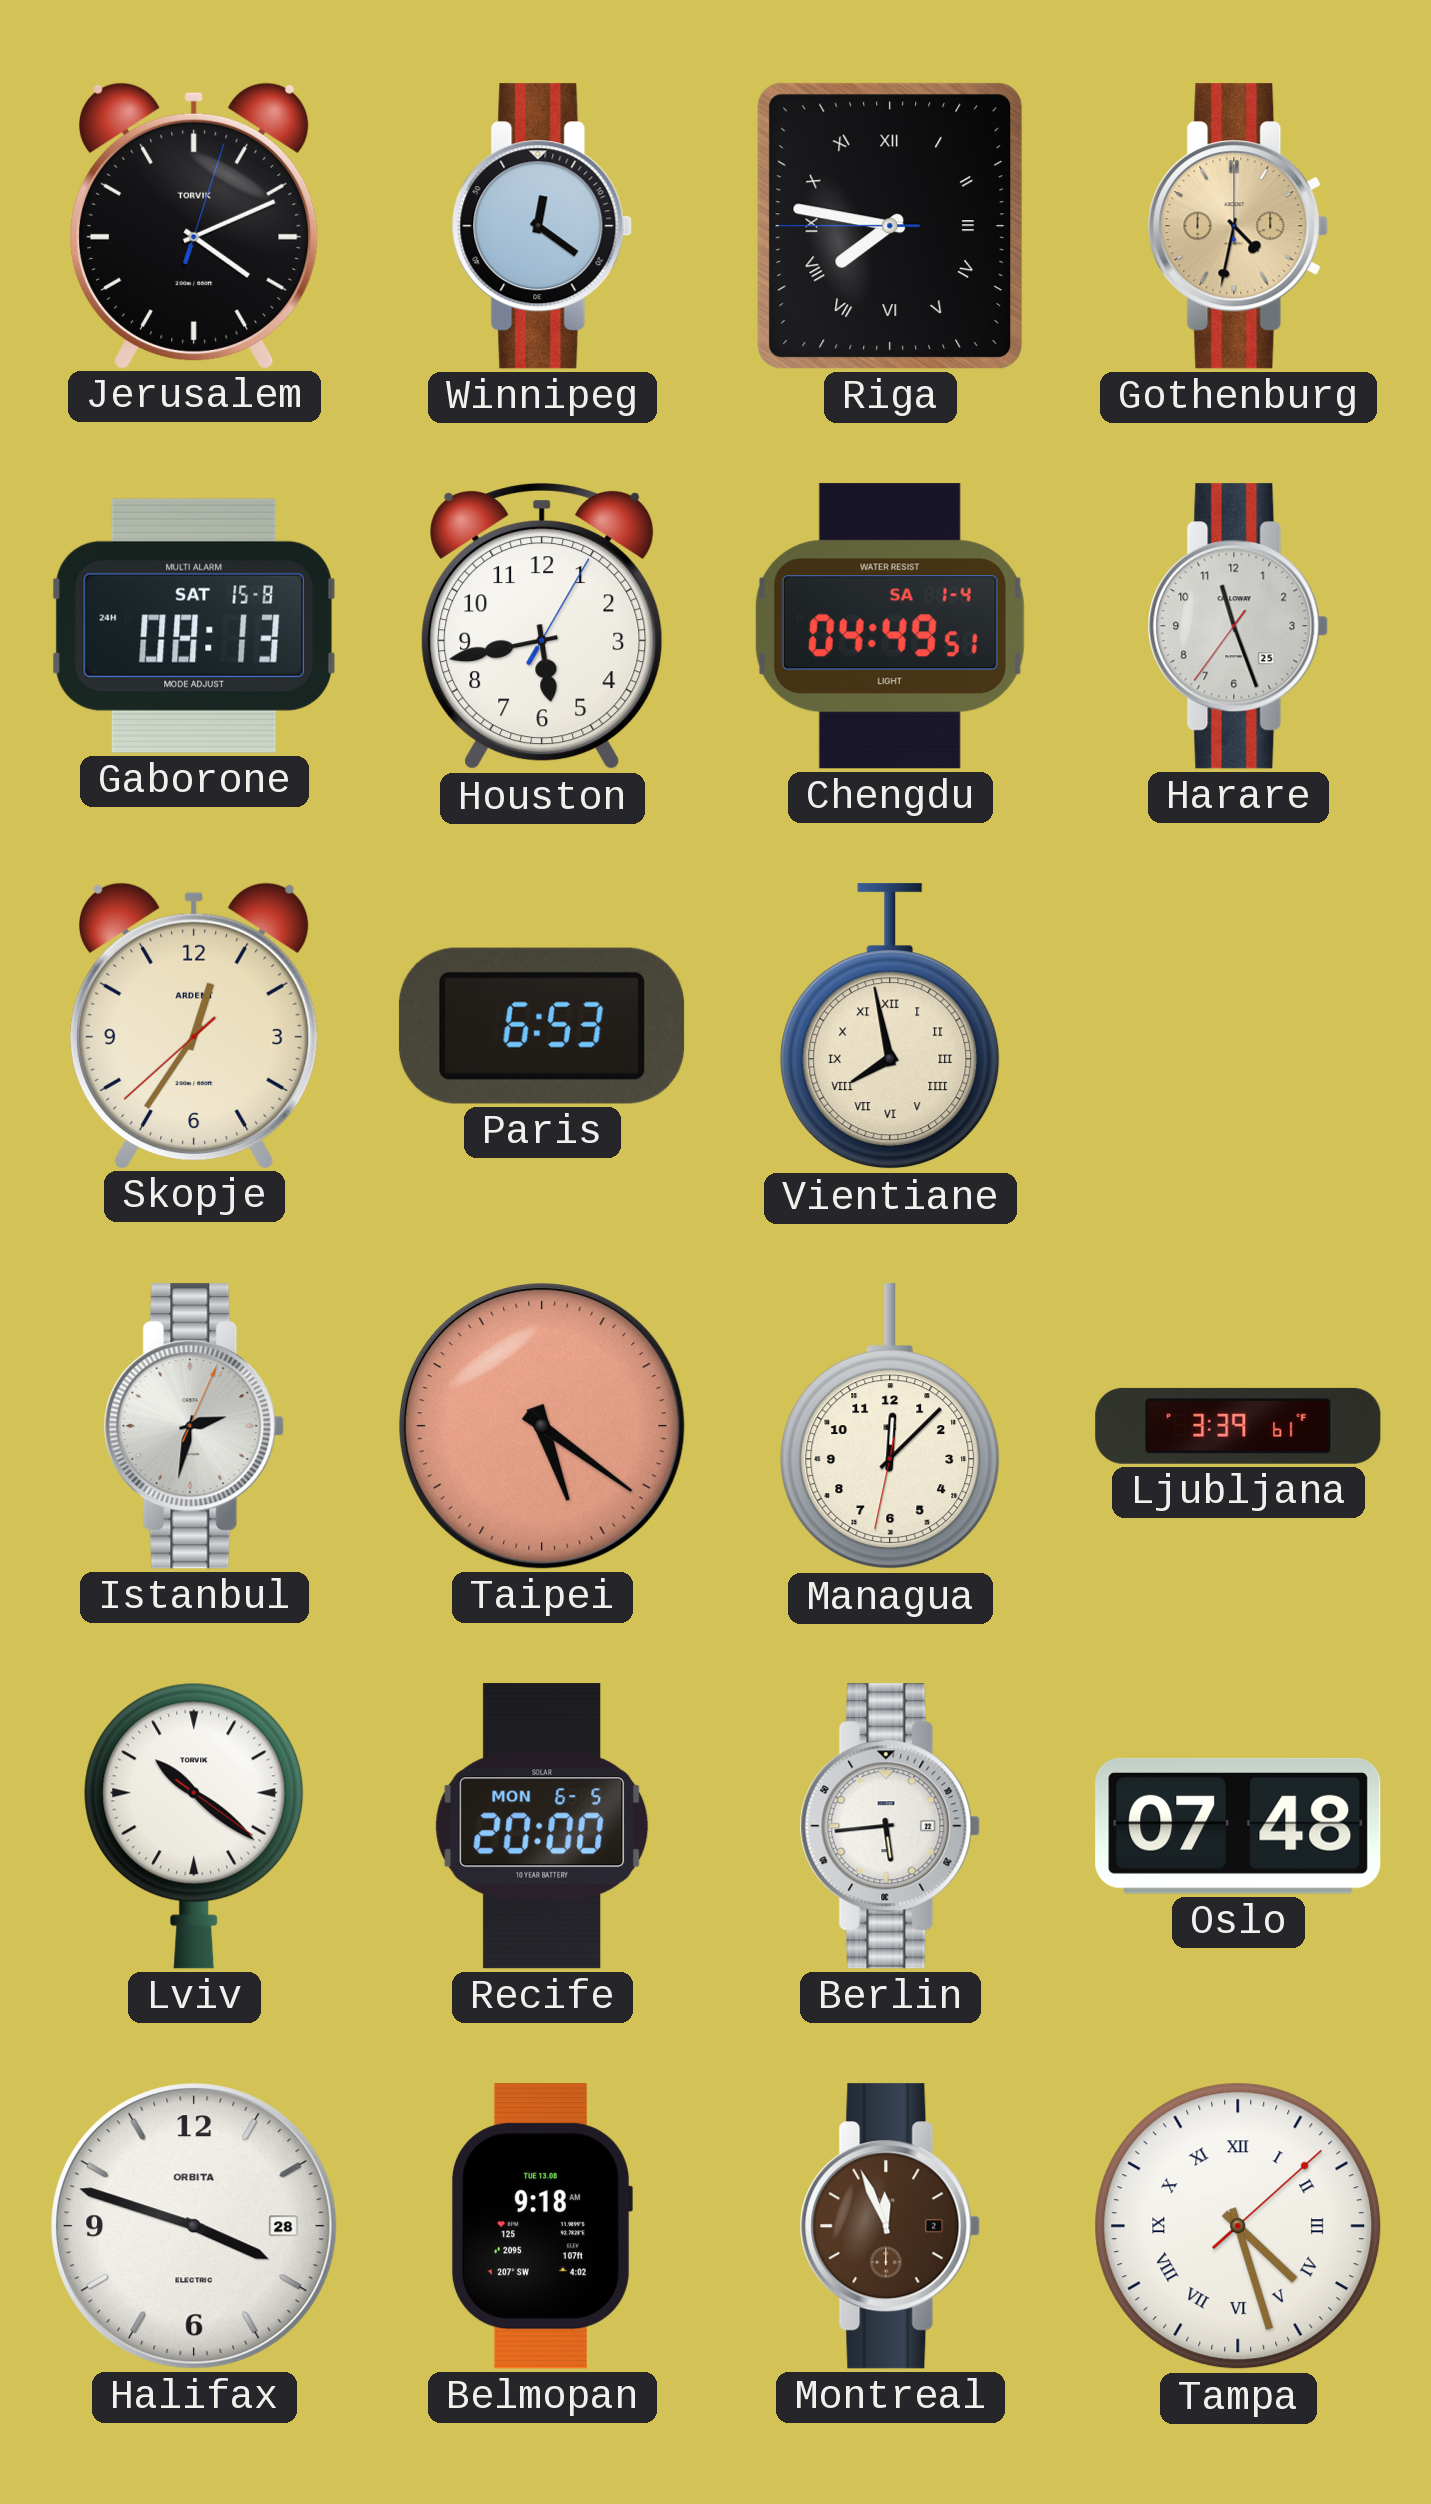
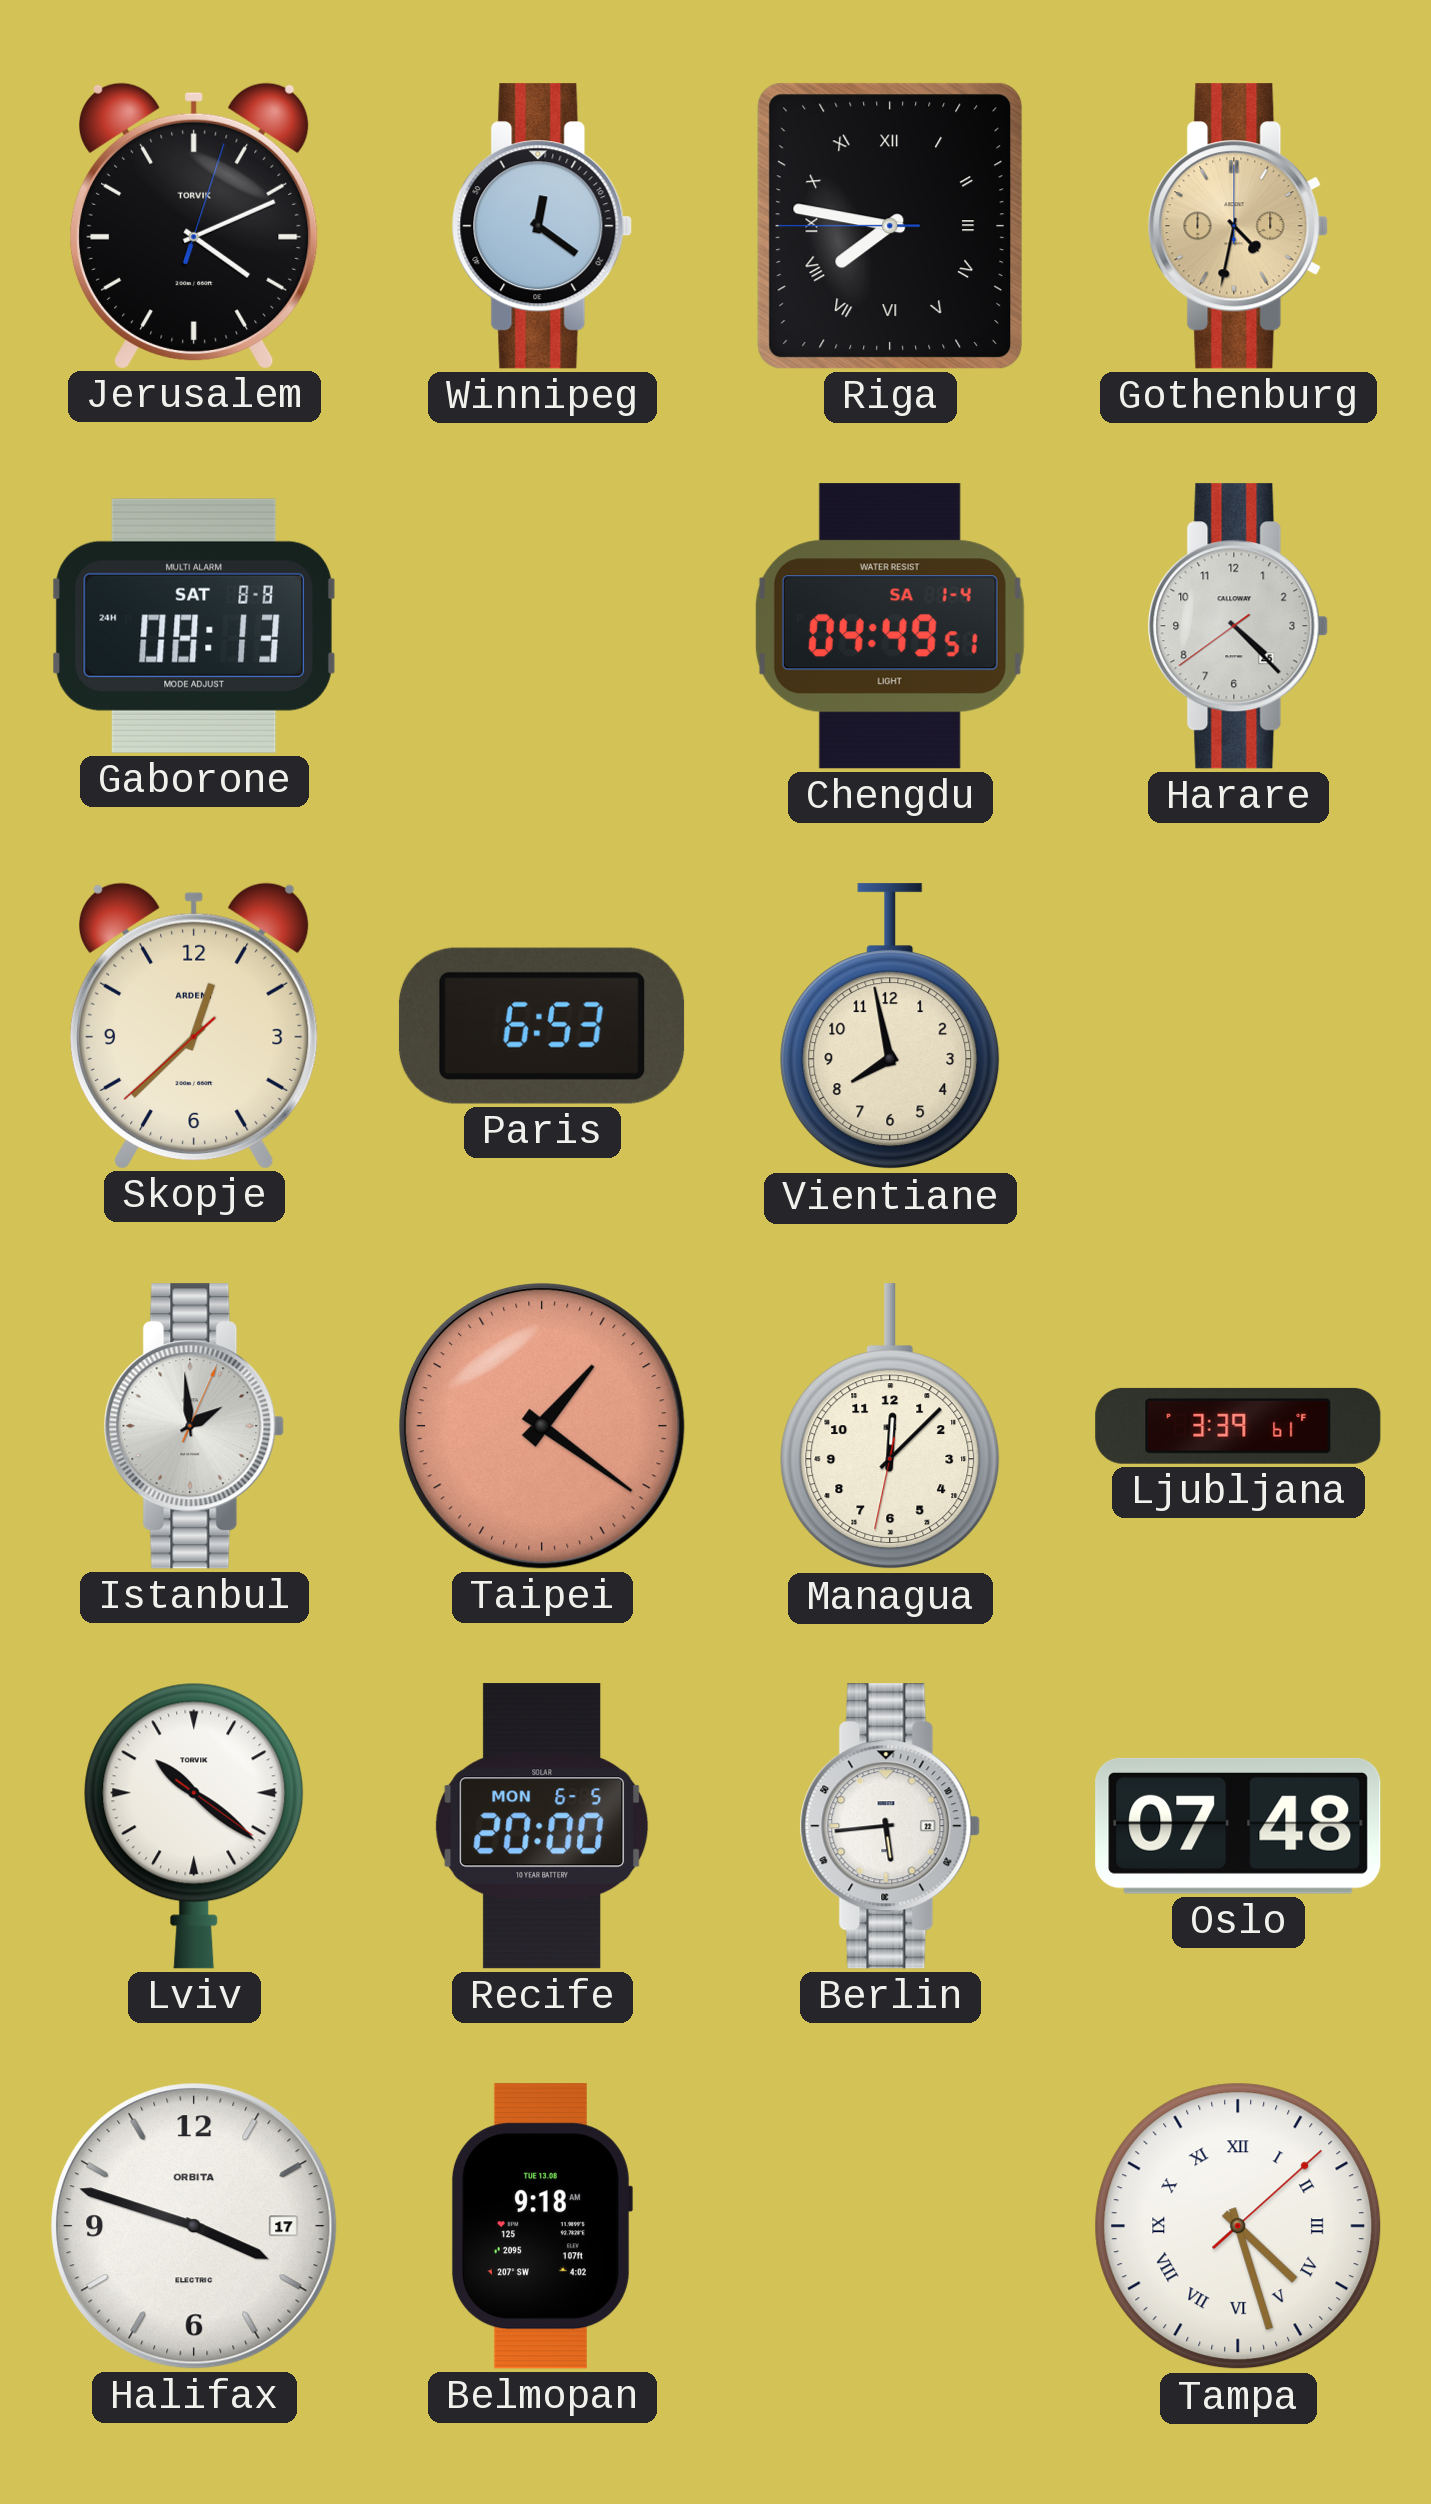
Gaborone date: SAT 15-8 -> SAT 8-8
Houston: 5:43 -> none
Harare: 11:26 -> 4:22
Skopje: 12:35 -> 12:37
Vientiane numerals: Roman -> Arabic
Istanbul: 2:32 -> 1:59
Taipei: 5:21 -> 1:21
Halifax date: 28 -> 17
Montreal: 11:56 -> none
